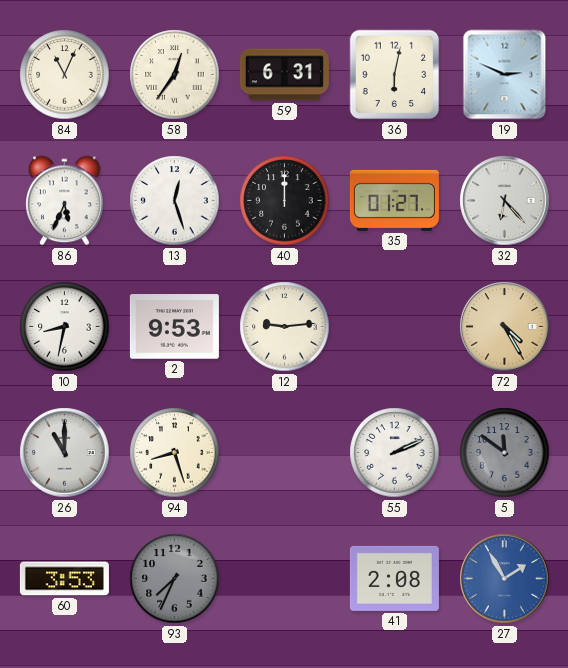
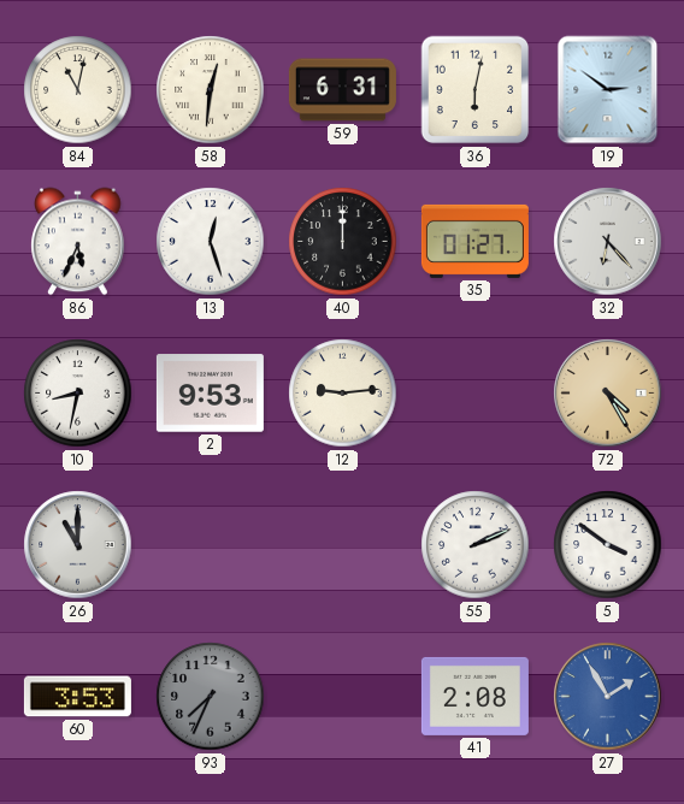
84: 11:04 -> 11:02
58: 12:36 -> 12:31
19: 2:49 -> 2:51
94: 8:27 -> none
5: 11:51 -> 3:51
5 dial: grey -> white
